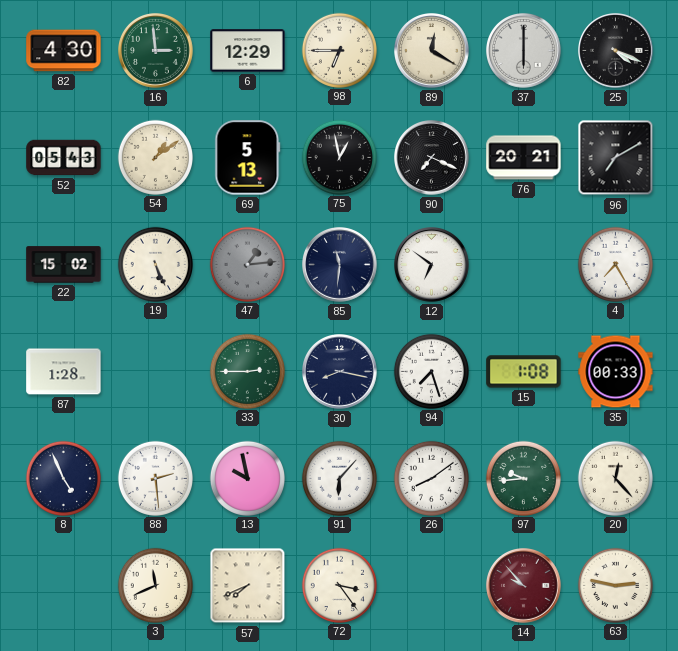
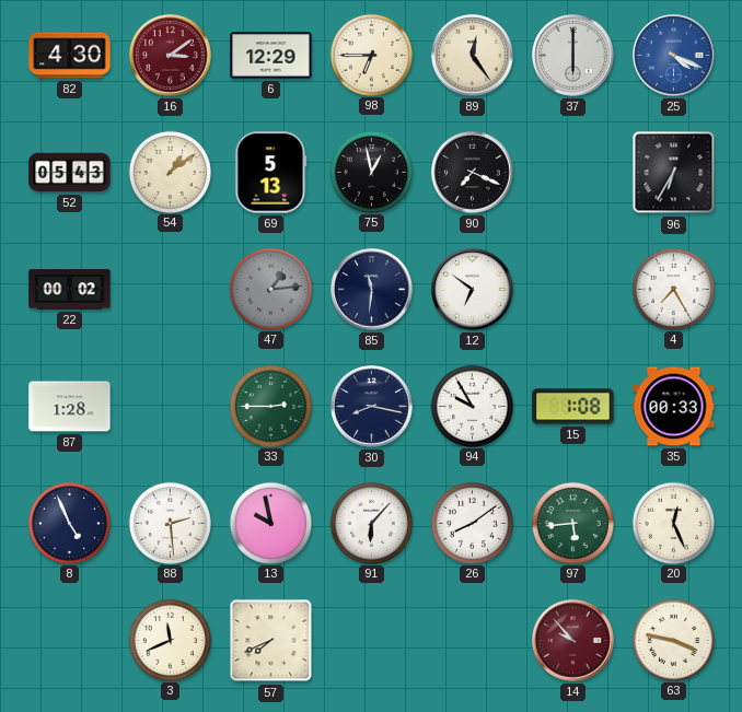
16: 2:59 -> 3:09
16 dial: green -> burgundy
89: 12:20 -> 12:24
25 dial: black -> blue
76: 20:21 -> none
96: 7:10 -> 6:35
22: 15:02 -> 00:02
19: 5:26 -> none
94: 7:27 -> 9:55
97: 9:44 -> 5:44
20: 12:23 -> 12:26
72: 3:24 -> none
63: 2:47 -> 3:47
